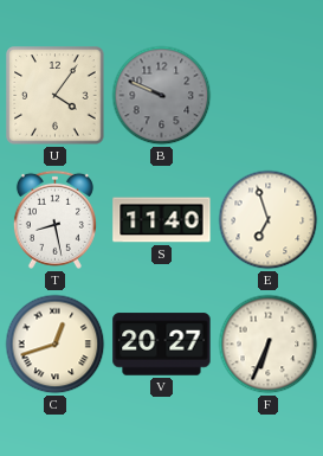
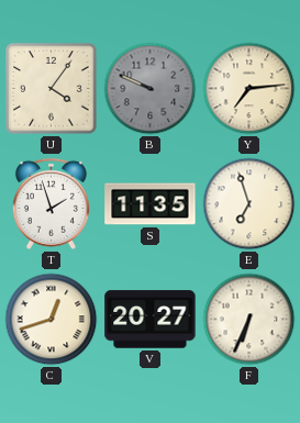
Y: none -> 7:14
T: 8:28 -> 1:57
S: 11:40 -> 11:35
